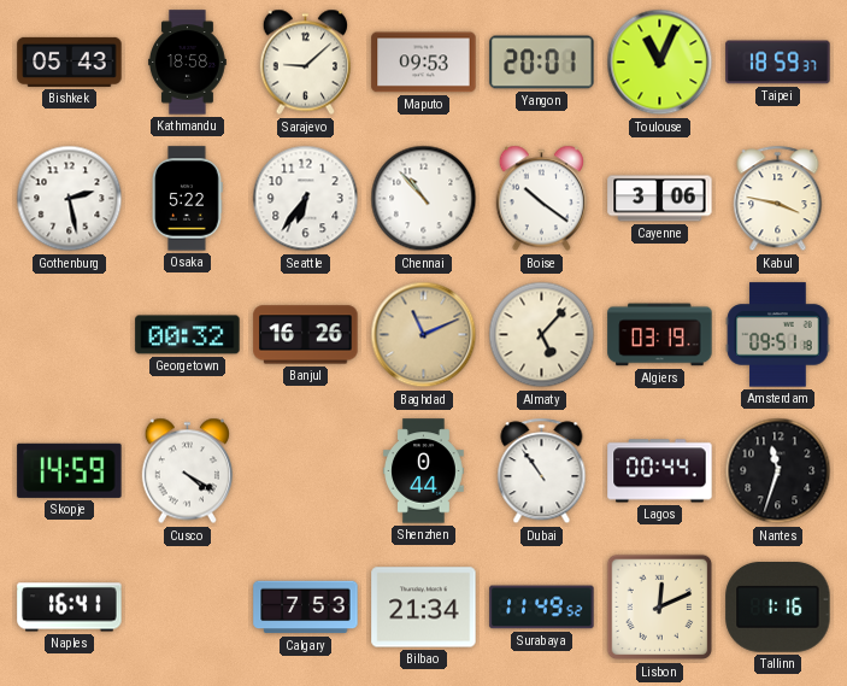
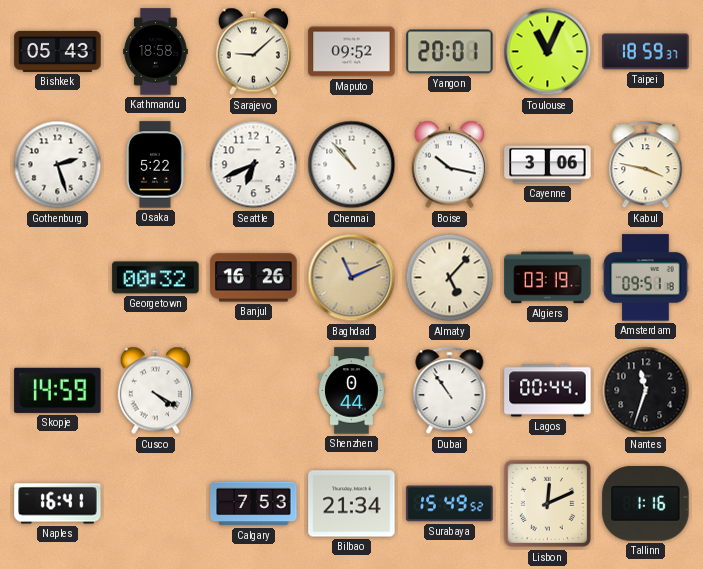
Maputo: 09:53 -> 09:52
Gothenburg: 2:28 -> 2:27
Seattle: 6:36 -> 6:41
Boise: 10:21 -> 10:17
Surabaya: 11:49 -> 15:49
